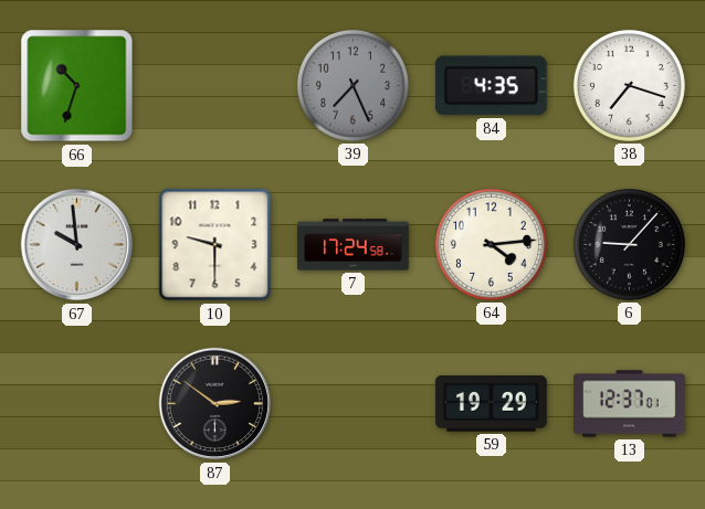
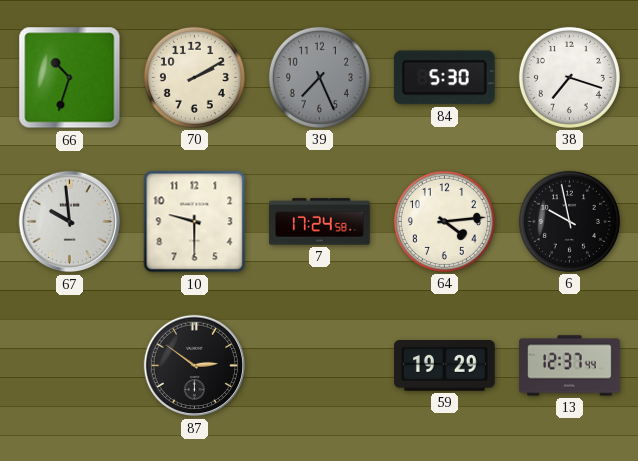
70: none -> 2:10
84: 4:35 -> 5:30
6: 9:07 -> 9:58
13: 12:37:01 -> 12:37:44
